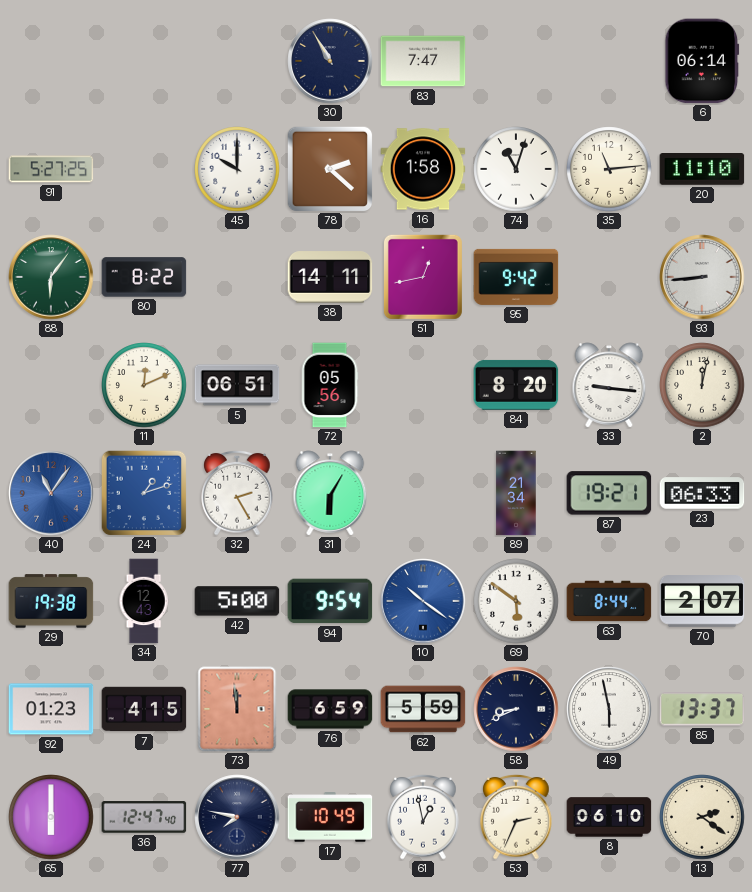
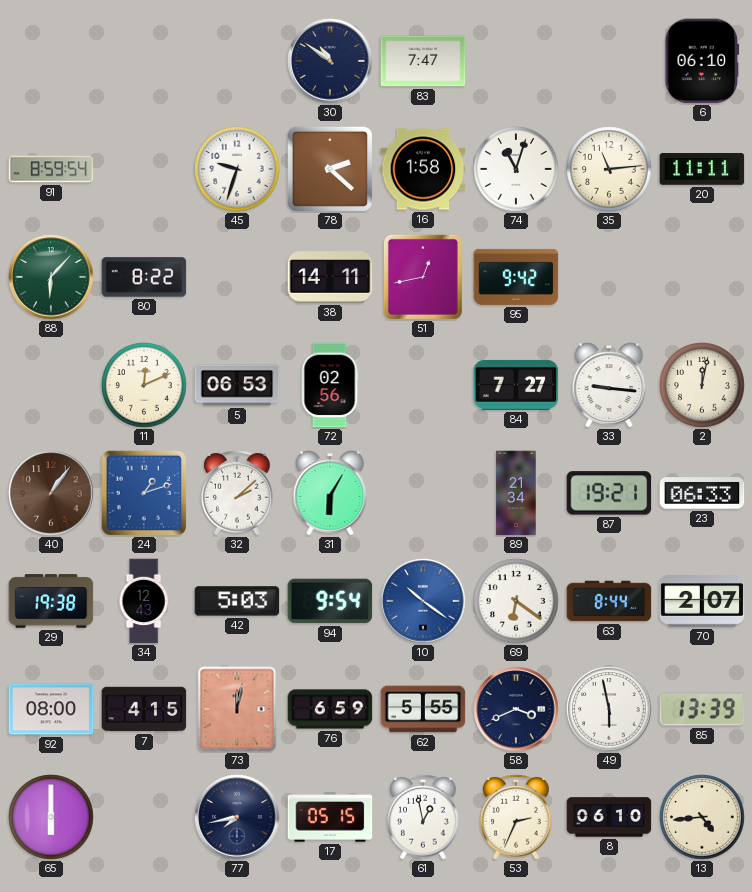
30: 10:55 -> 10:51
6: 06:14 -> 06:10
91: 5:27 -> 8:59
45: 10:00 -> 9:33
20: 11:10 -> 11:11
88: 6:06 -> 6:07
93: 8:44 -> none
5: 06:51 -> 06:53
72: 05:56 -> 02:56
84: 8:20 -> 7:27
40: 11:06 -> 1:06
40 dial: blue -> brown
32: 2:25 -> 2:08
42: 5:00 -> 5:03
69: 5:51 -> 6:21
92: 01:23 -> 08:00
73: 11:59 -> 12:02
62: 5:59 -> 5:55
58: 8:41 -> 3:41
85: 13:37 -> 13:39
36: 12:47 -> none
77: 7:47 -> 7:43
17: 10:49 -> 05:15
13: 2:21 -> 4:44
